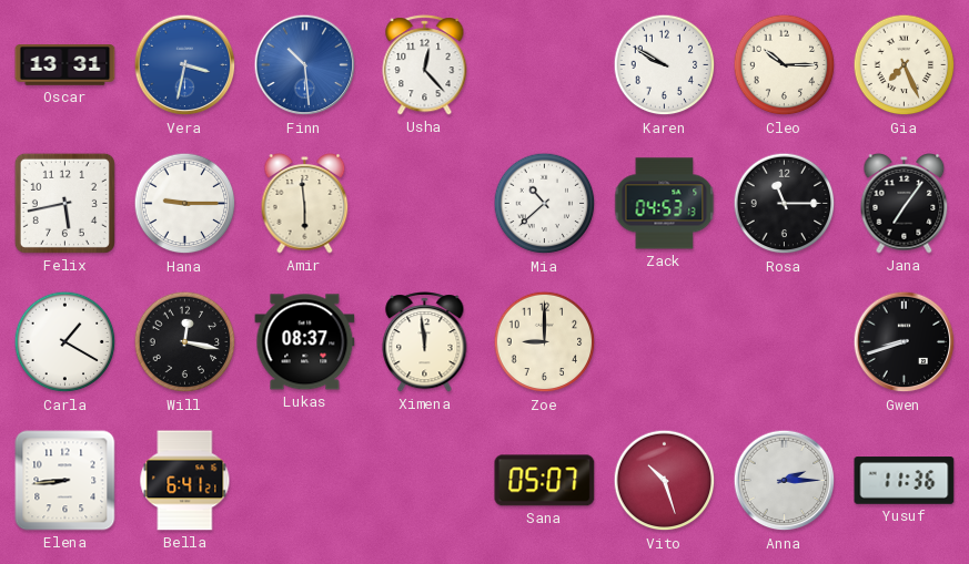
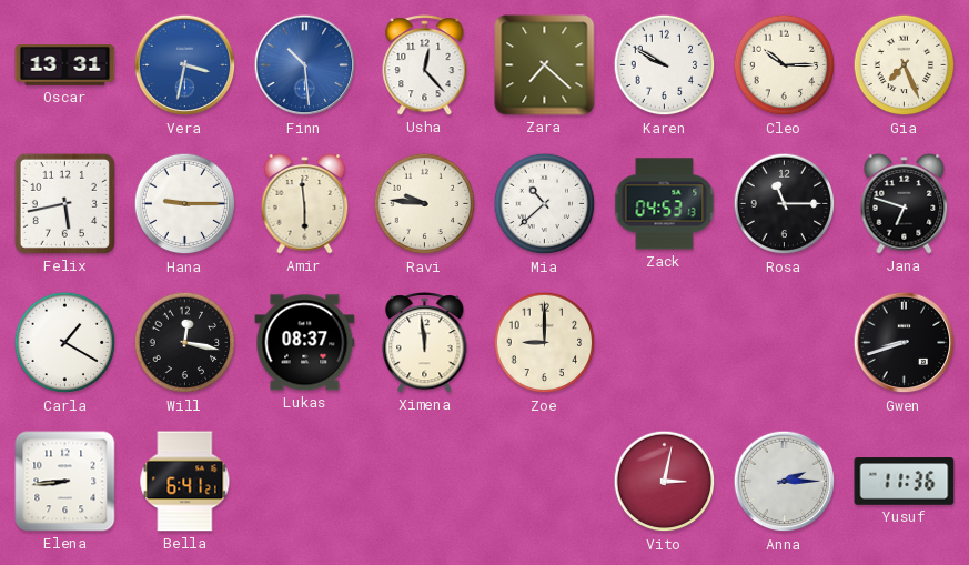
Zara: none -> 7:22
Ravi: none -> 9:46
Jana: 7:06 -> 6:48
Sana: 05:07 -> none
Vito: 10:27 -> 3:02
